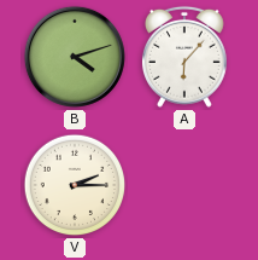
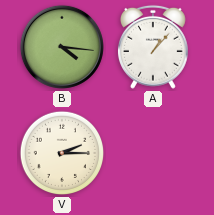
B: 4:12 -> 4:16
A: 6:07 -> 1:07
